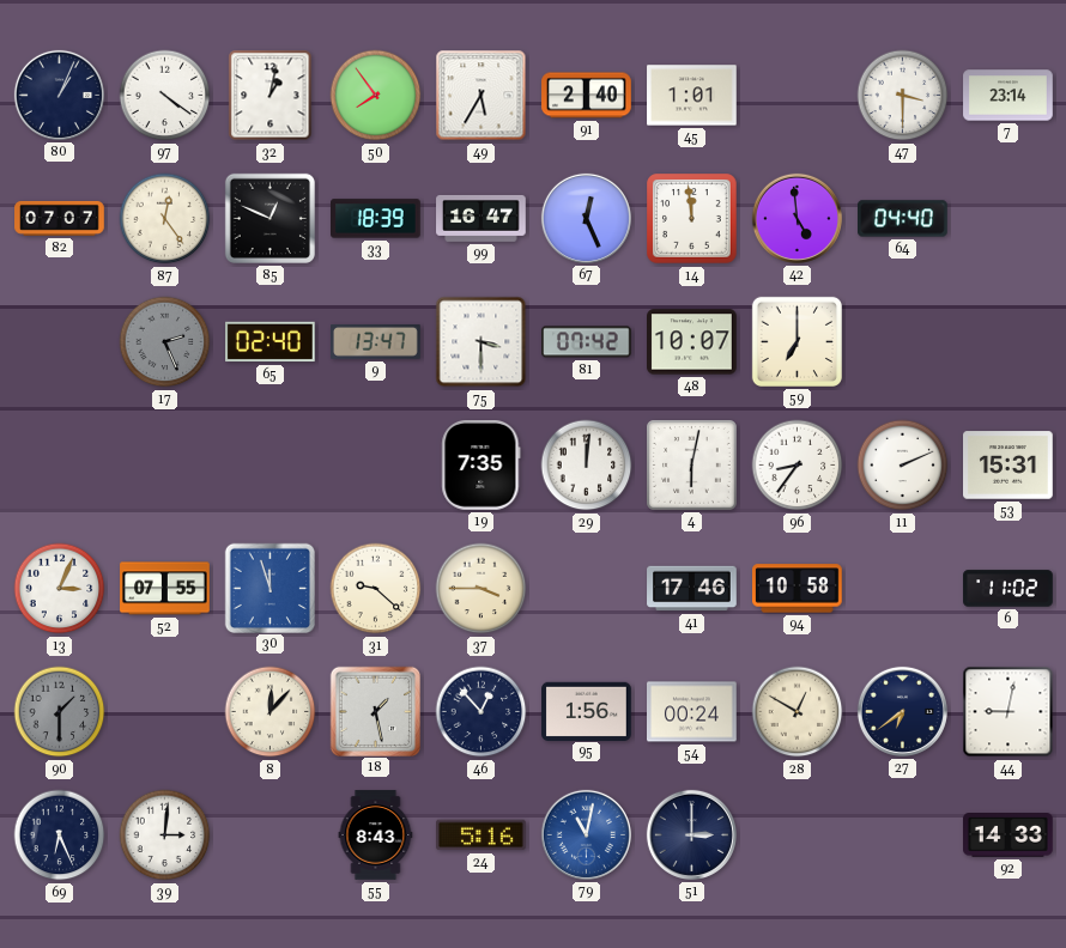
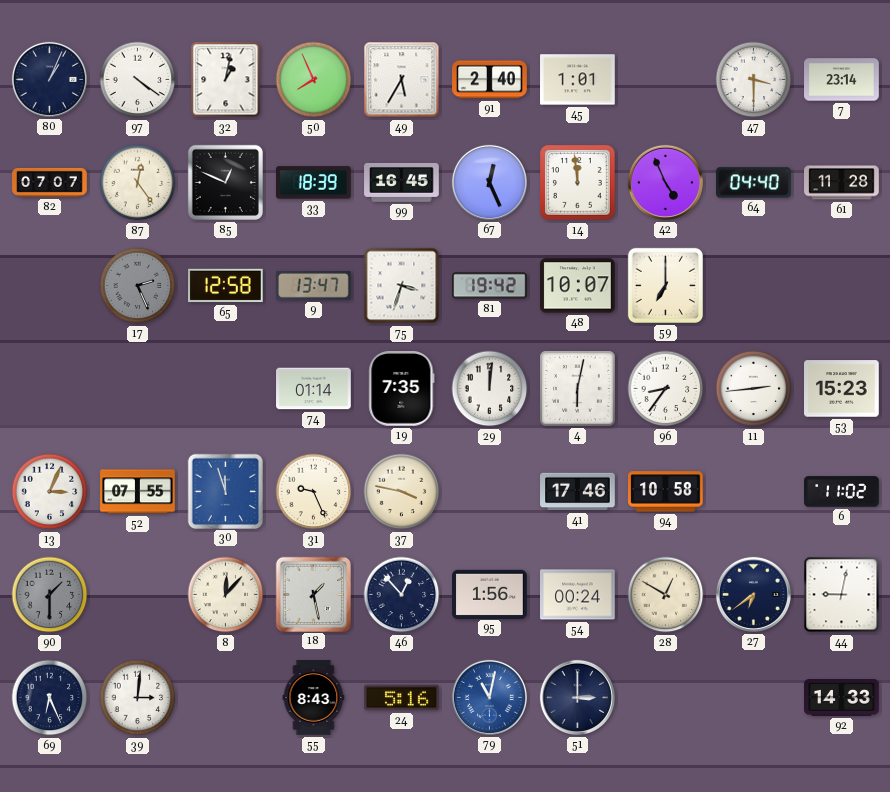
50: 7:54 -> 7:56
99: 16:47 -> 16:45
42: 4:59 -> 4:56
61: none -> 11:28
65: 02:40 -> 12:58
75: 3:30 -> 3:33
81: 07:42 -> 19:42
74: none -> 01:14
11: 2:11 -> 2:44
53: 15:31 -> 15:23
31: 9:22 -> 9:26
37: 3:45 -> 3:47
